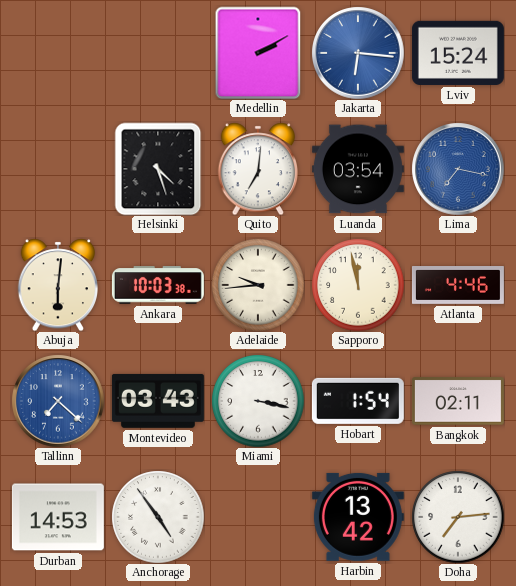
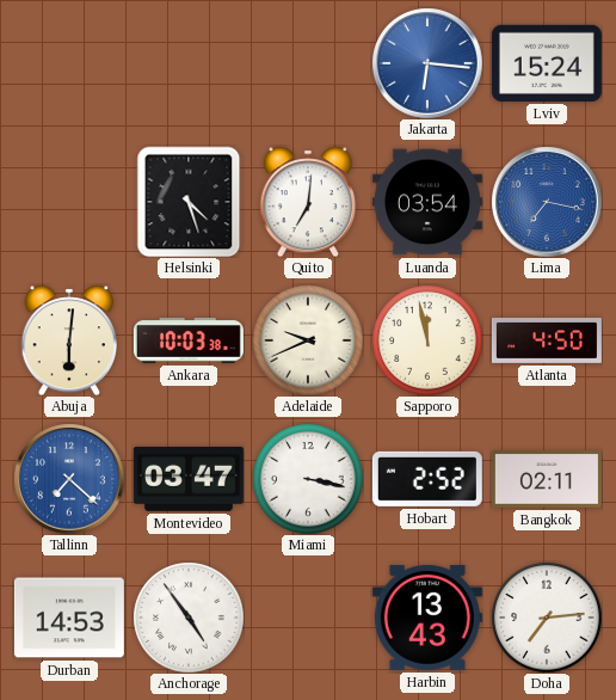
Medellin: 2:10 -> none
Adelaide: 9:44 -> 9:41
Atlanta: 4:46 -> 4:50
Montevideo: 03:43 -> 03:47
Hobart: 1:54 -> 2:52
Harbin: 13:42 -> 13:43
